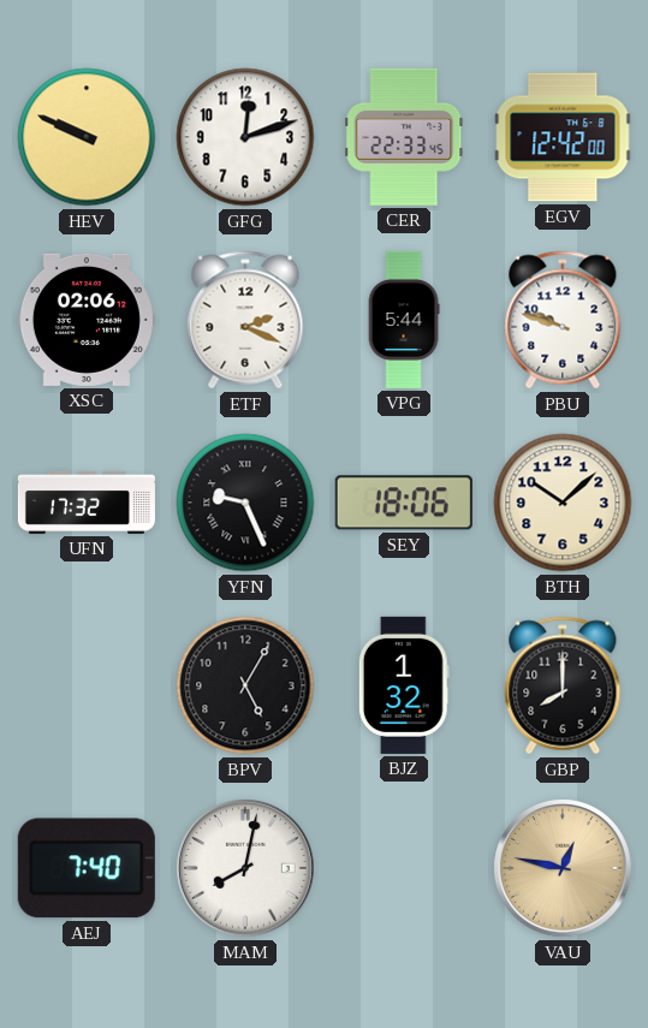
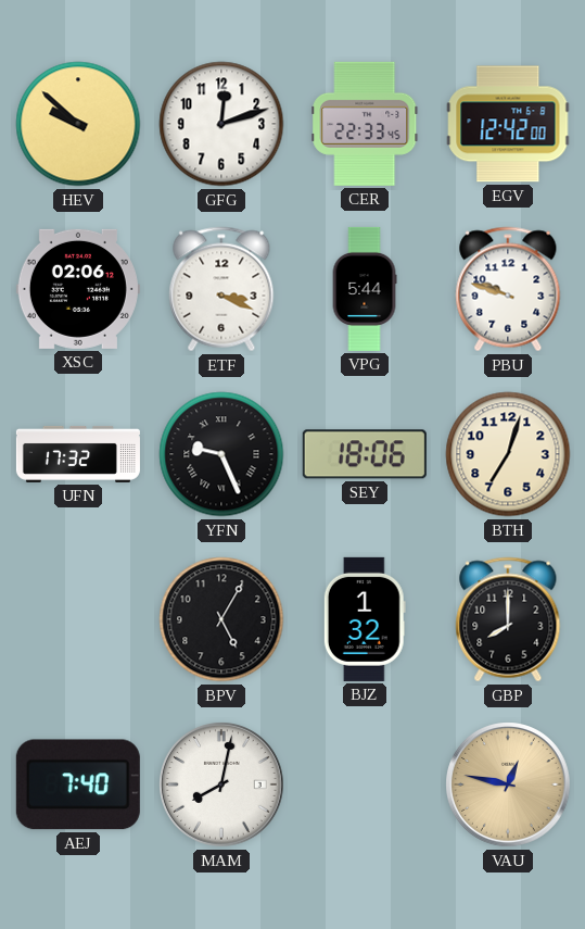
HEV: 9:49 -> 9:52
ETF: 2:19 -> 3:19
BTH: 10:08 -> 7:03
